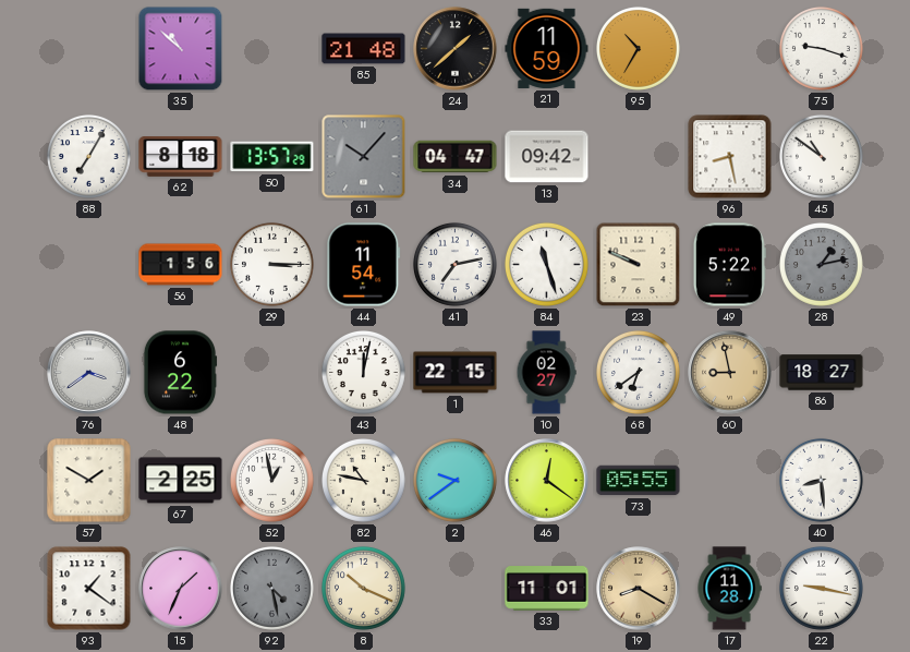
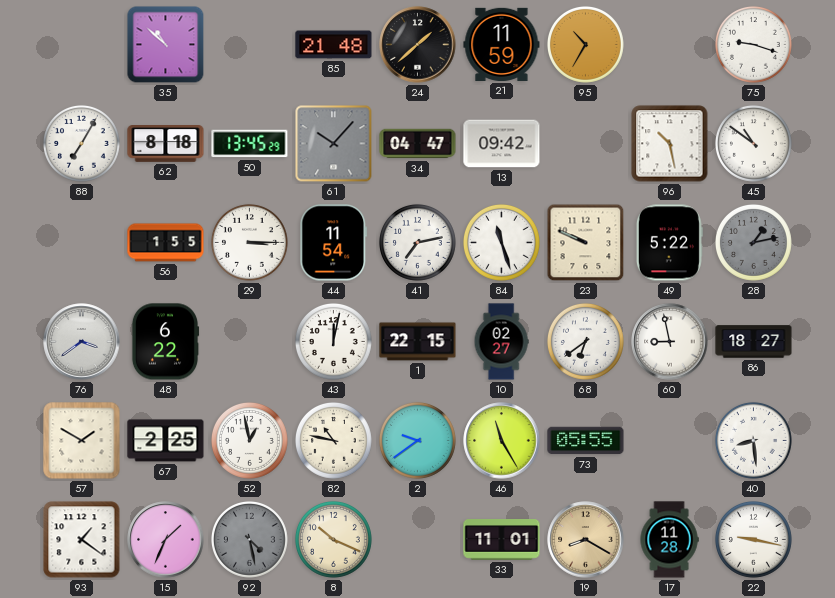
50: 13:57 -> 13:45
96: 8:28 -> 10:28
56: 1:56 -> 1:55
60 dial: champagne -> white
46: 12:21 -> 11:25
